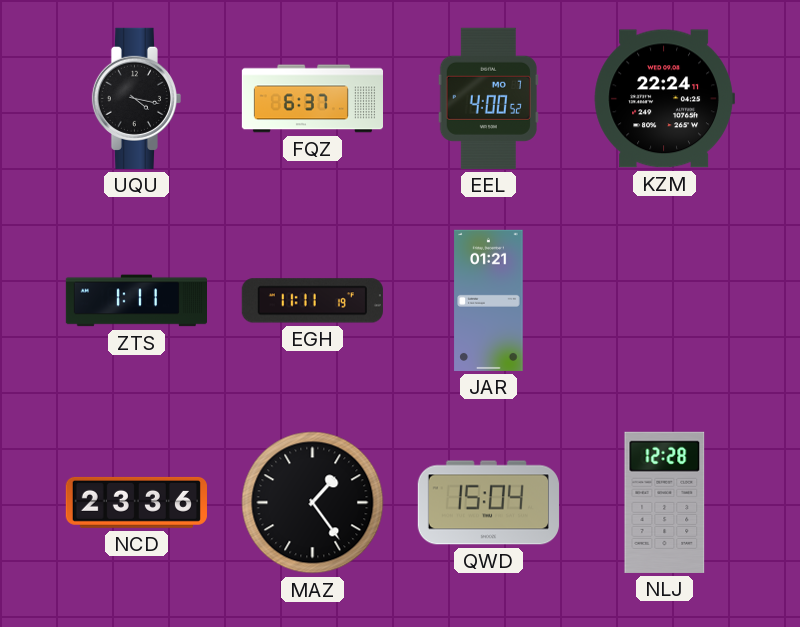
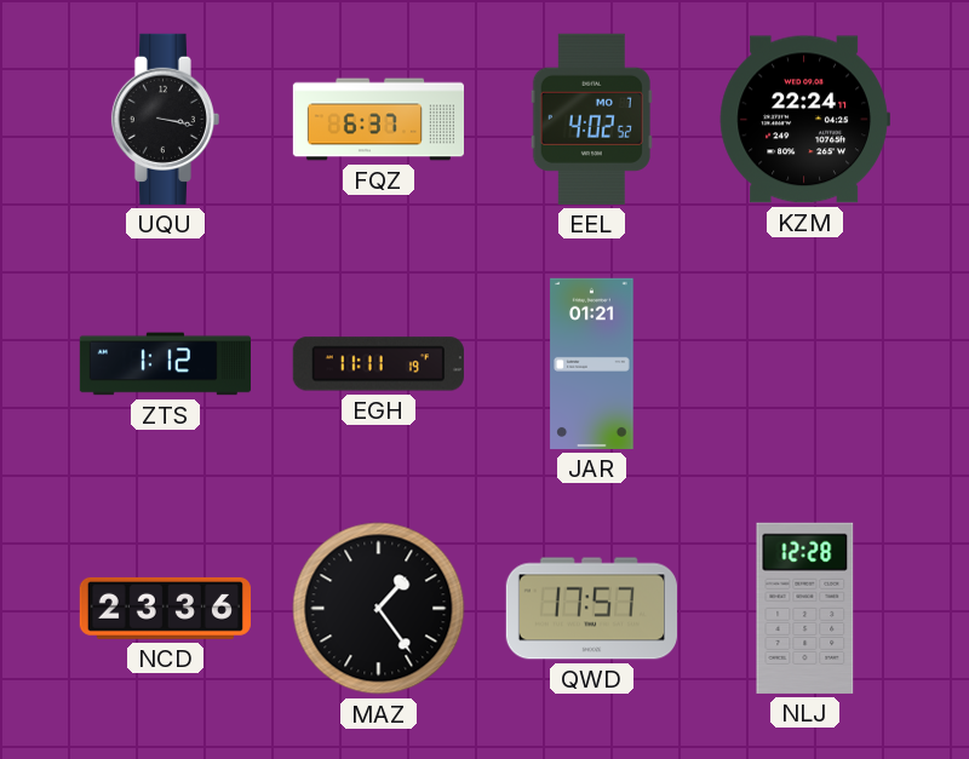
UQU: 4:17 -> 3:17
EEL: 4:00 -> 4:02
ZTS: 1:11 -> 1:12
QWD: 15:04 -> 17:57
